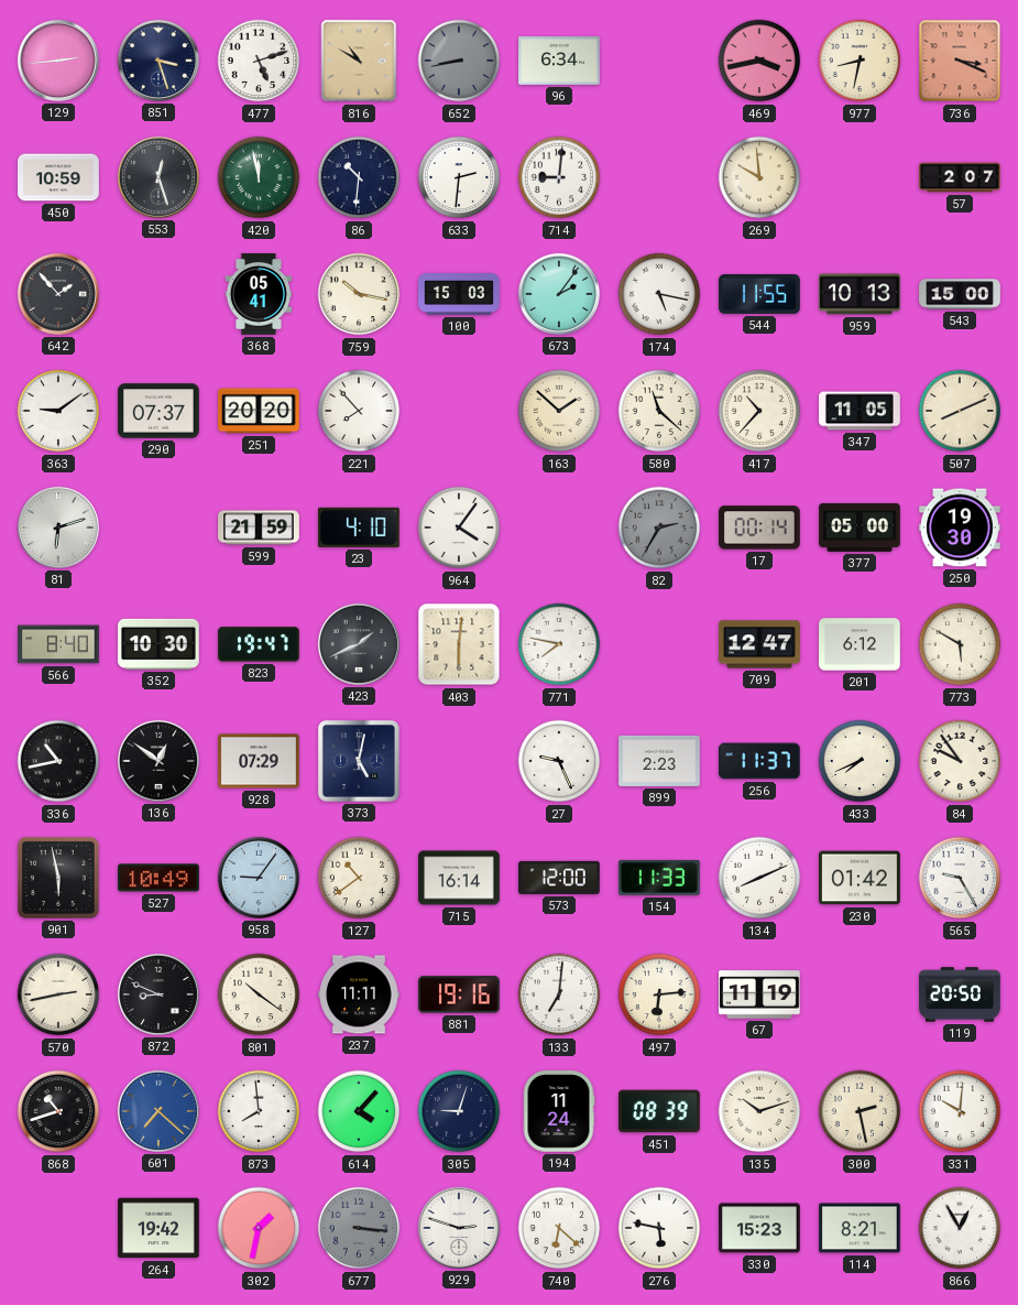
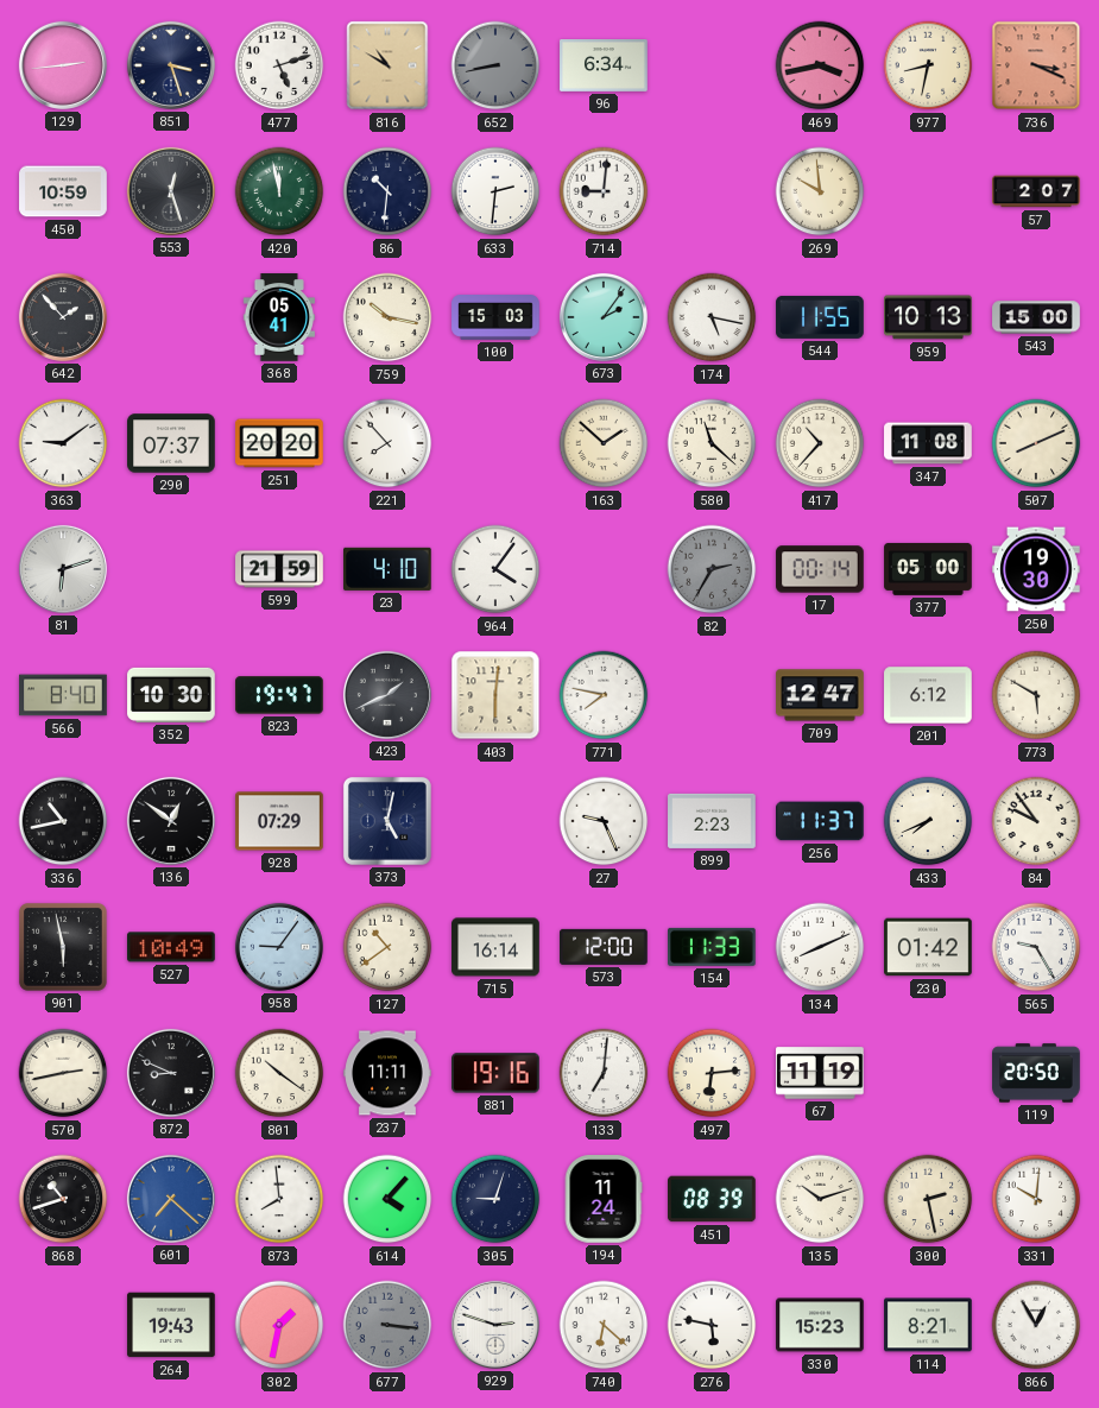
347: 11:05 -> 11:08
264: 19:42 -> 19:43
